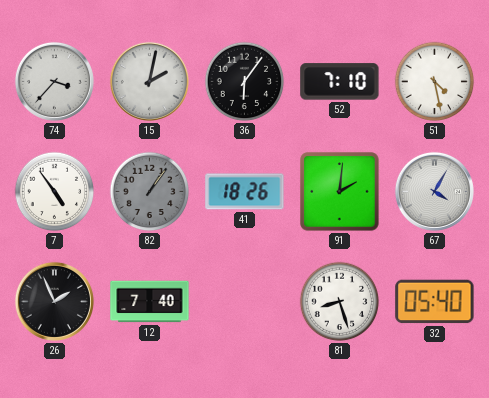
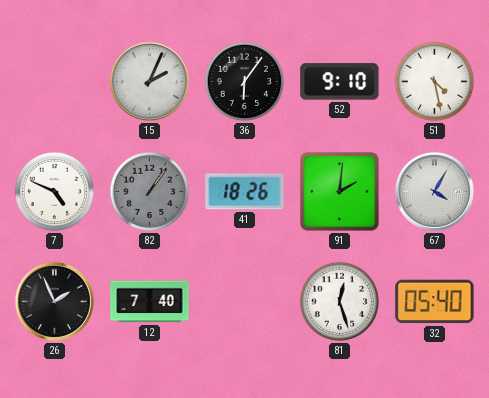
74: 3:37 -> none
15: 2:02 -> 2:04
52: 7:10 -> 9:10
7: 4:54 -> 4:49
81: 8:27 -> 12:27
